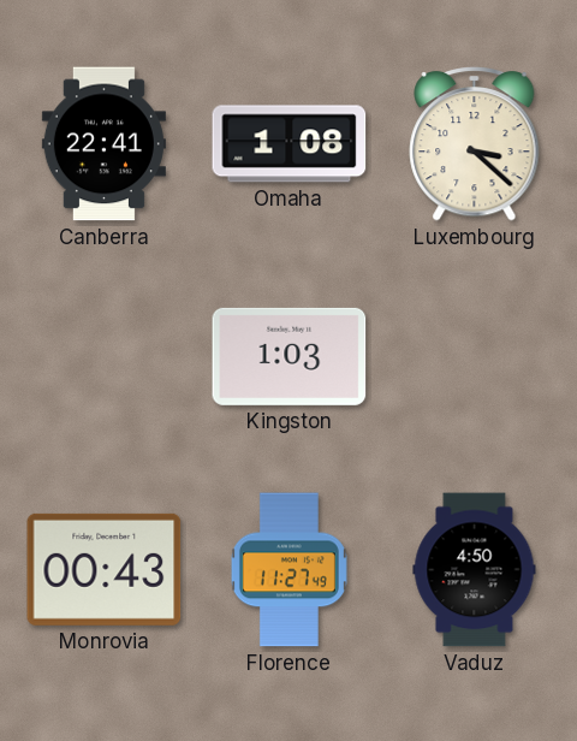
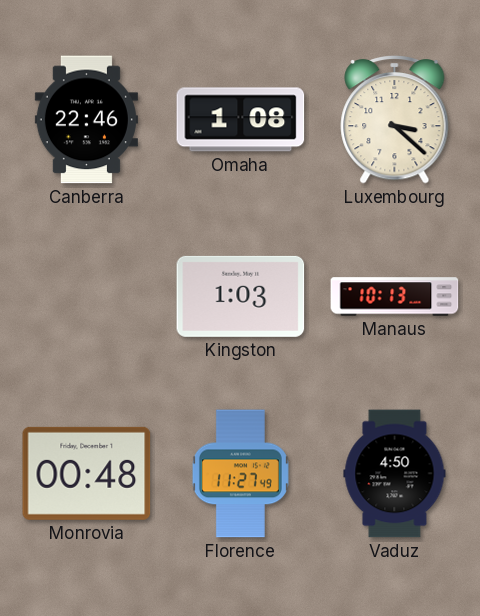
Canberra: 22:41 -> 22:46
Manaus: none -> 10:13
Monrovia: 00:43 -> 00:48
